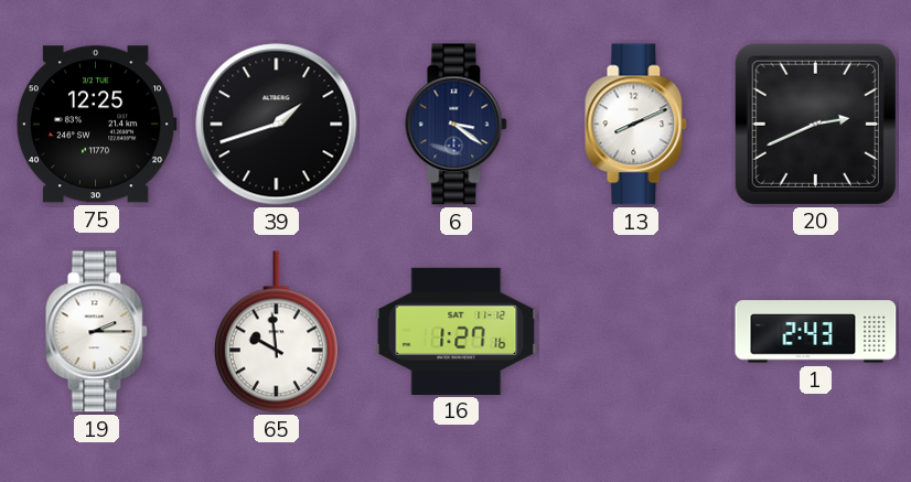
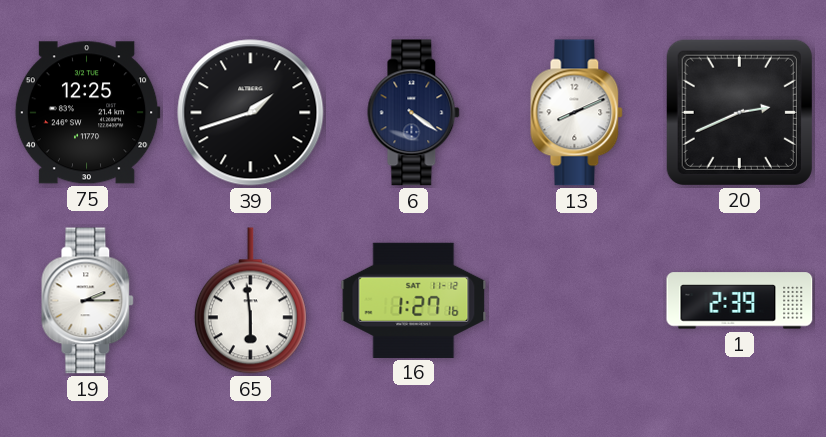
6: 3:21 -> 4:21
65: 9:59 -> 5:59
1: 2:43 -> 2:39
